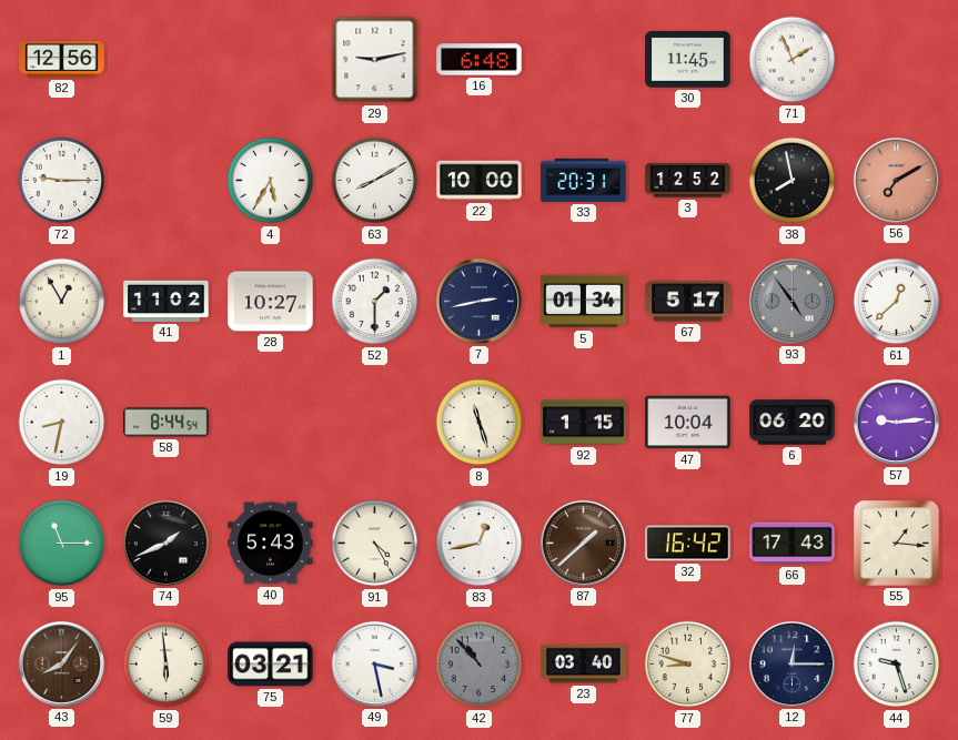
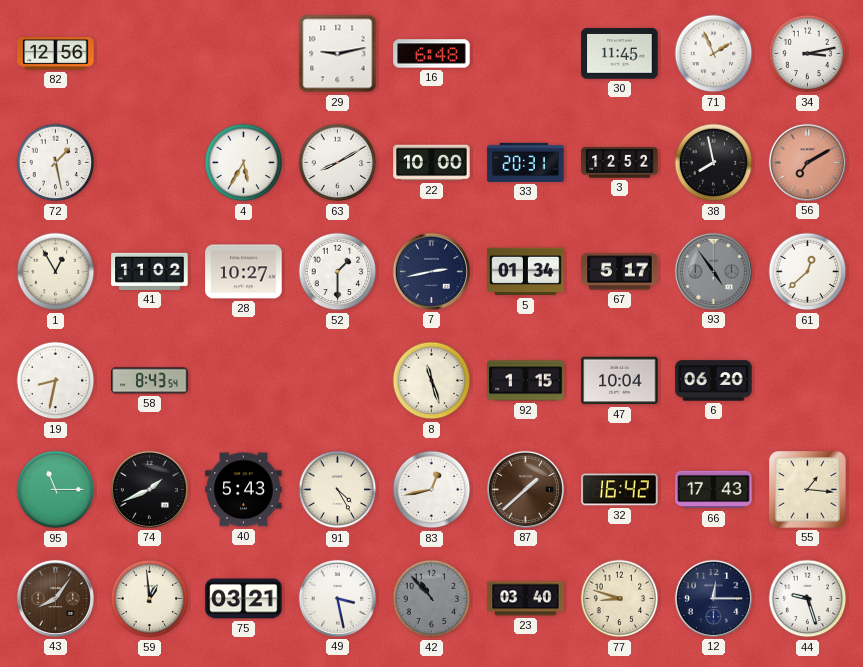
34: none -> 3:13
72: 9:15 -> 1:28
58: 8:44 -> 8:43
57: 9:14 -> none
59: 5:59 -> 12:59
